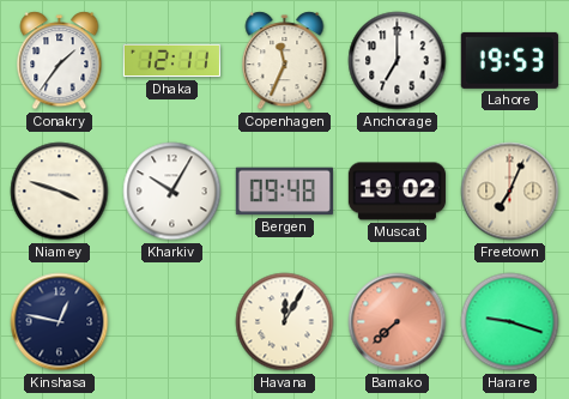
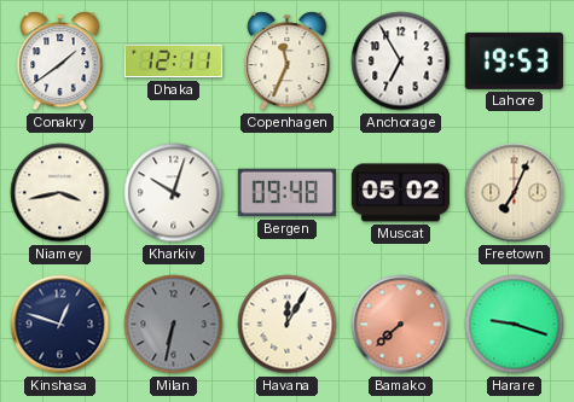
Conakry: 1:36 -> 1:39
Anchorage: 7:00 -> 6:55
Niamey: 3:48 -> 3:43
Kharkiv: 10:05 -> 10:03
Muscat: 19:02 -> 05:02
Kinshasa: 12:47 -> 12:48
Milan: none -> 6:32
